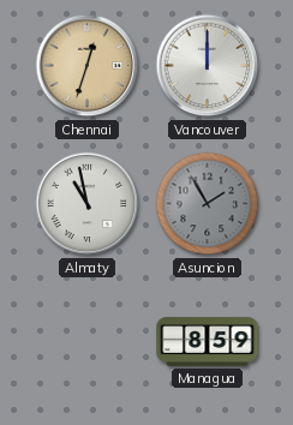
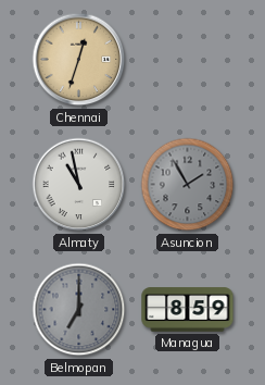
Vancouver: 12:00 -> none
Belmopan: none -> 7:00
